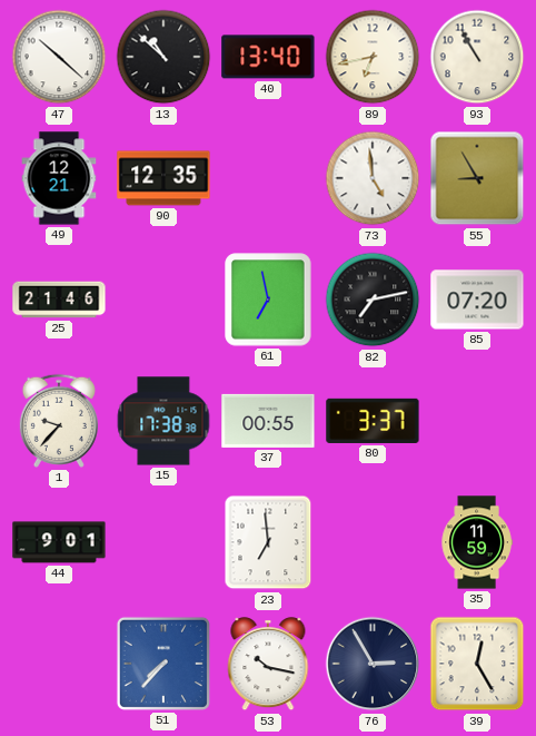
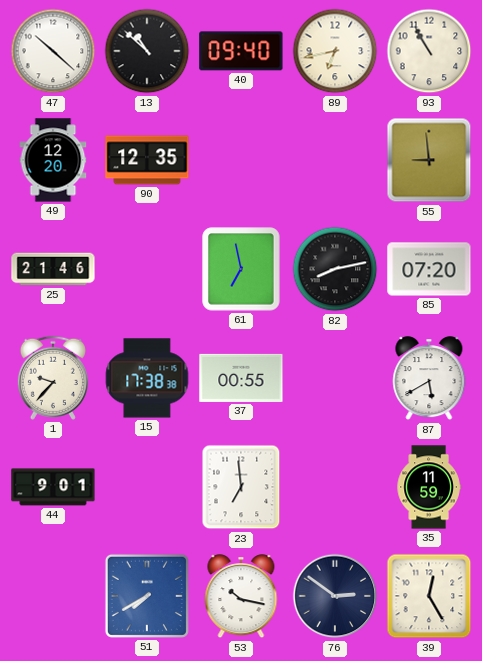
40: 13:40 -> 09:40
49: 12:21 -> 12:20
73: 4:59 -> none
55: 8:55 -> 8:59
82: 7:13 -> 8:13
80: 3:37 -> none
87: none -> 5:40
51: 7:37 -> 7:40
76: 2:55 -> 2:51
